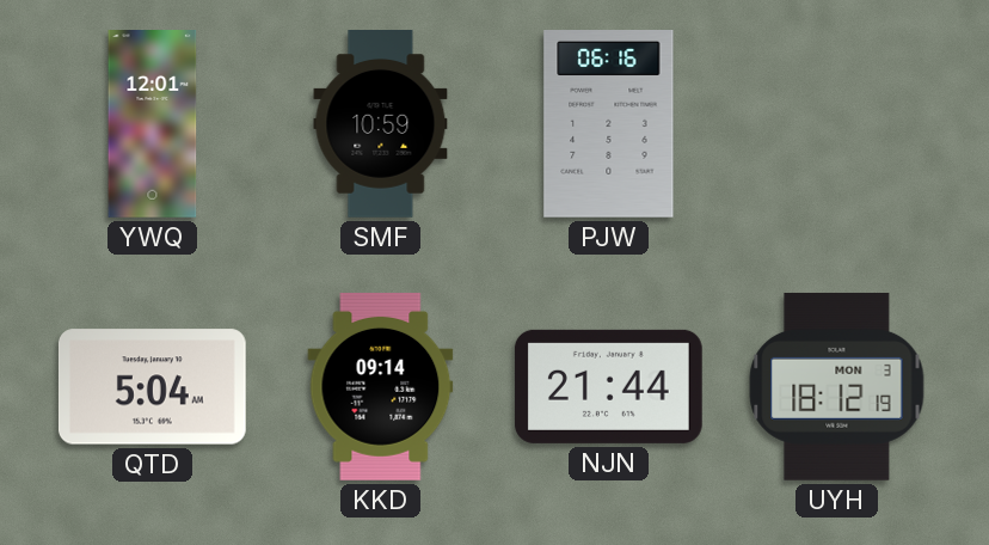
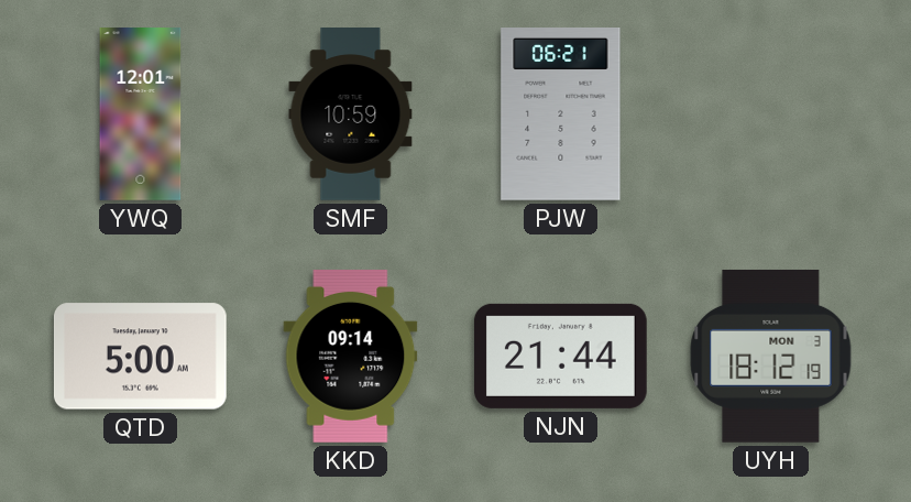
PJW: 06:16 -> 06:21
QTD: 5:04 -> 5:00
